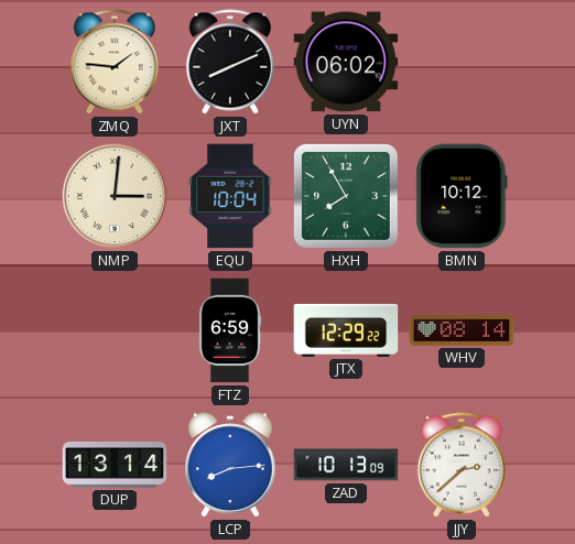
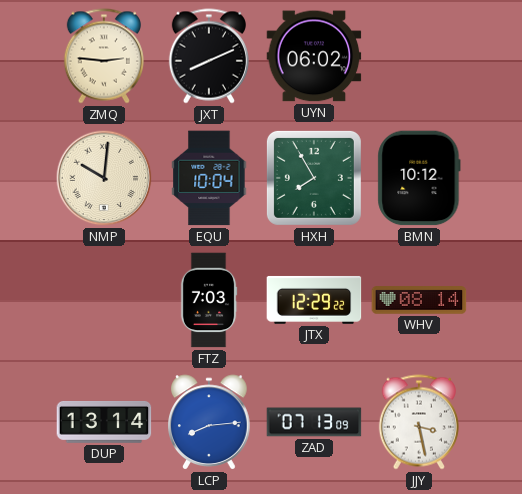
ZMQ: 1:46 -> 2:46
NMP: 3:01 -> 10:01
FTZ: 6:59 -> 7:03
ZAD: 10:13 -> 07:13
JJY: 2:38 -> 3:28
